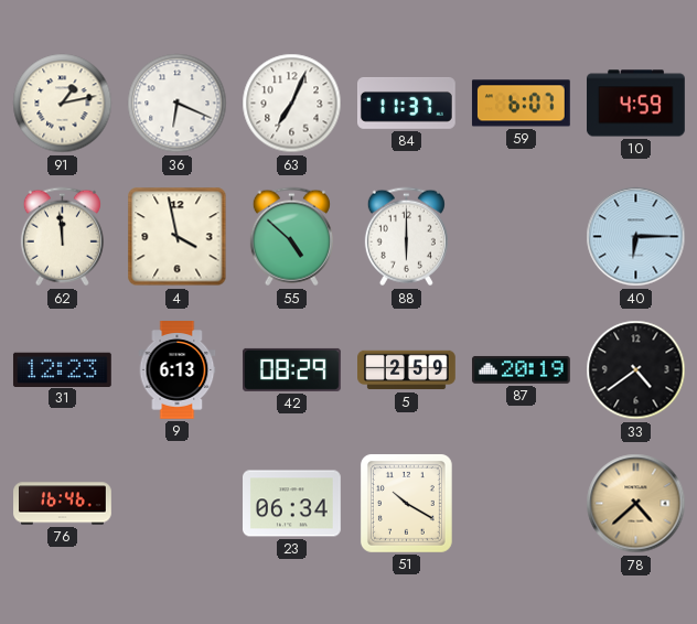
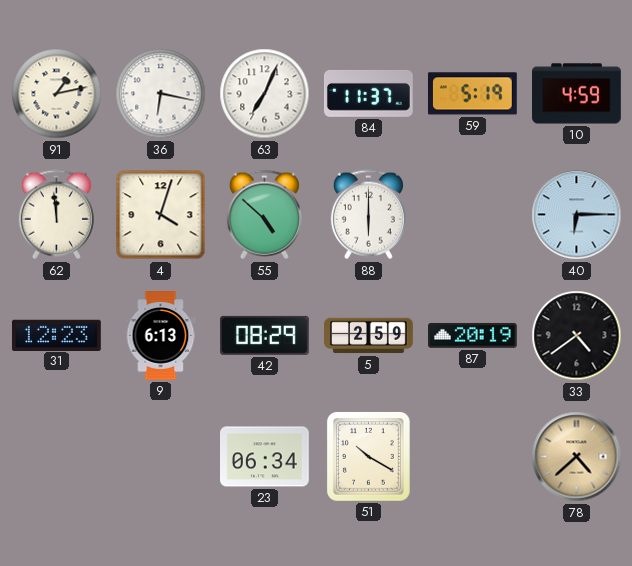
36: 6:19 -> 6:17
59: 6:07 -> 5:19
4: 3:58 -> 4:03
76: 16:46 -> none
